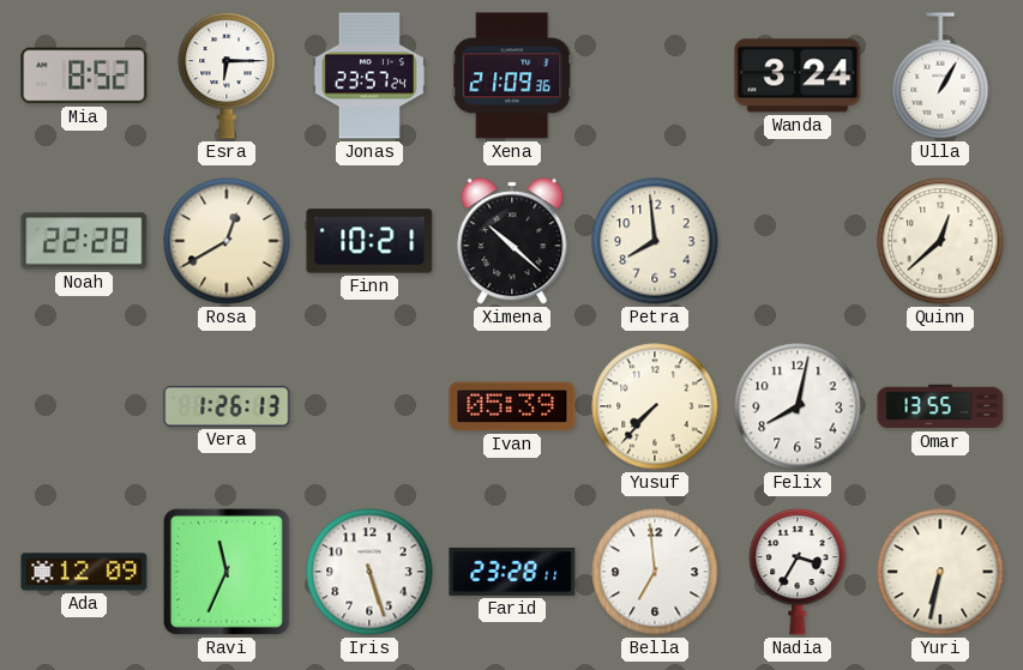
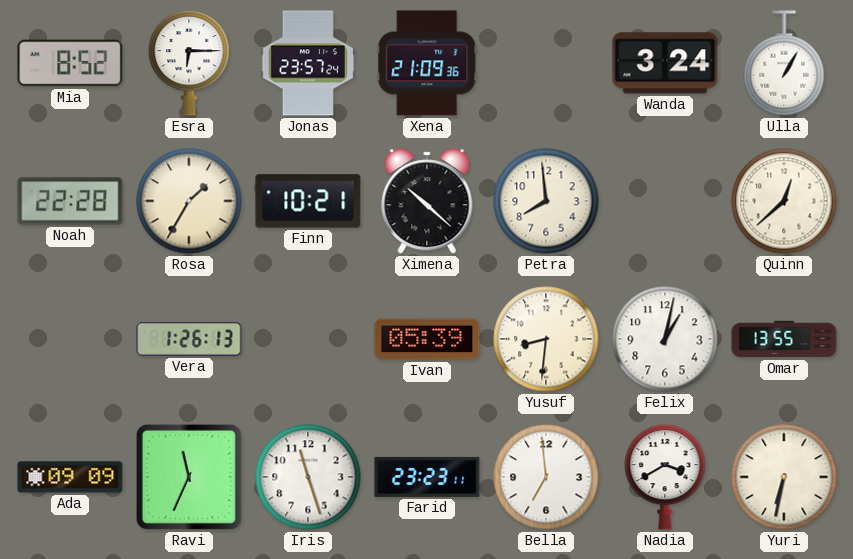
Rosa: 12:40 -> 1:35
Yusuf: 7:37 -> 8:31
Felix: 8:02 -> 1:02
Ada: 12:09 -> 09:09
Iris: 5:27 -> 11:27
Farid: 23:28 -> 23:23
Nadia: 3:35 -> 3:40
